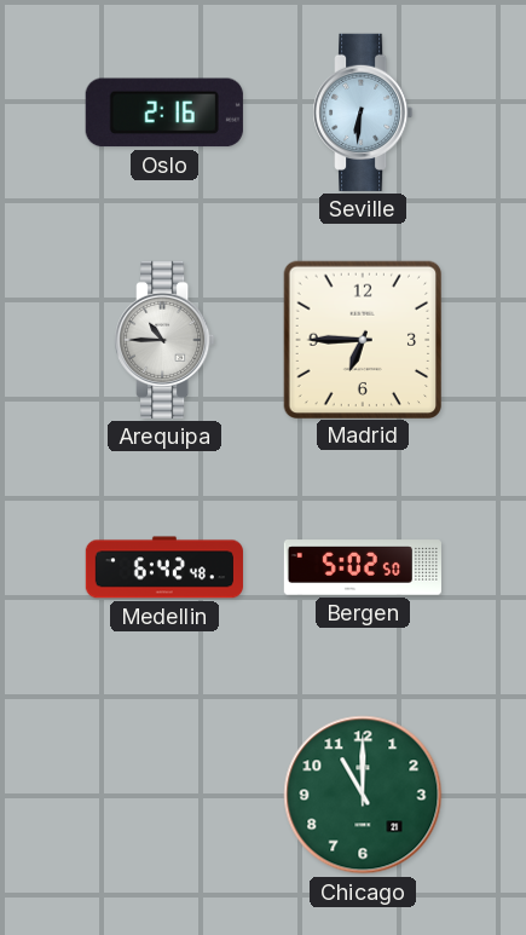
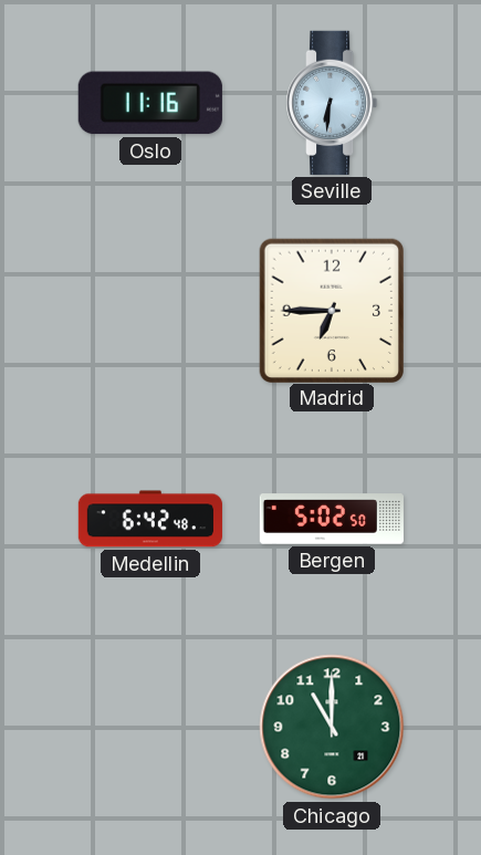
Oslo: 2:16 -> 11:16
Arequipa: 10:45 -> none
